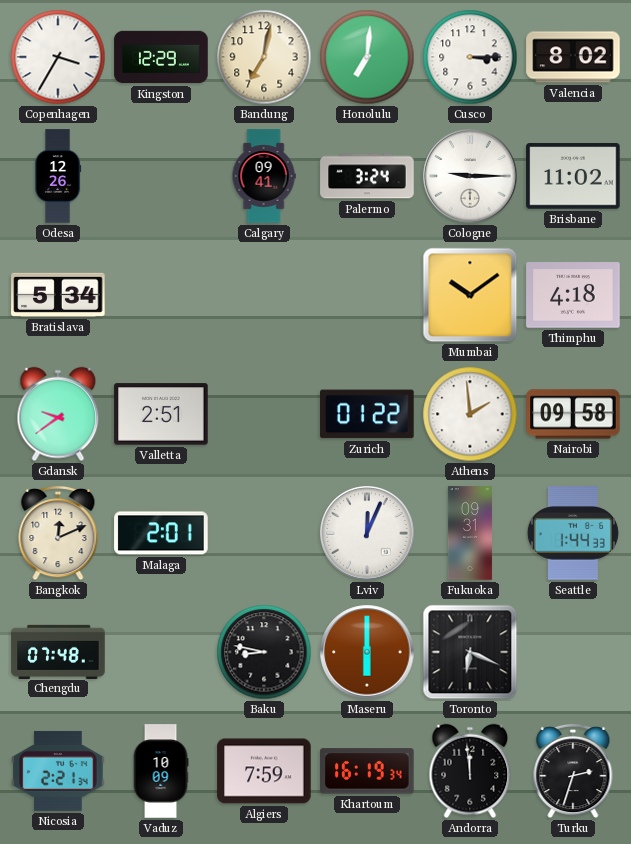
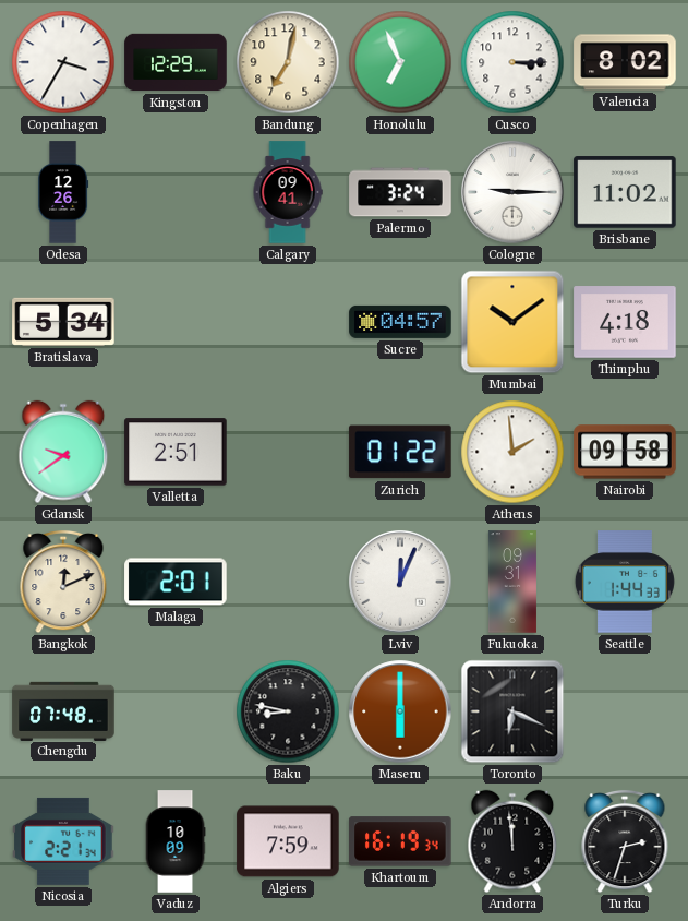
Honolulu: 7:01 -> 6:56
Sucre: none -> 04:57
